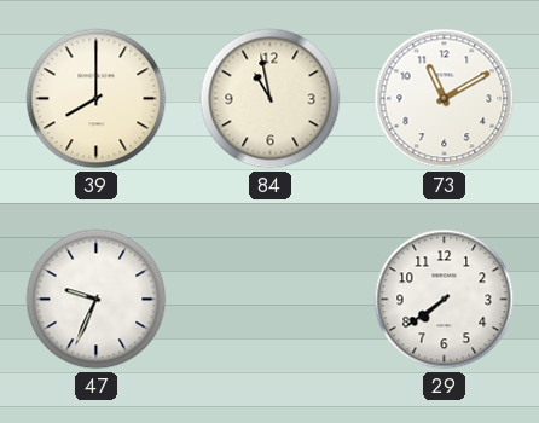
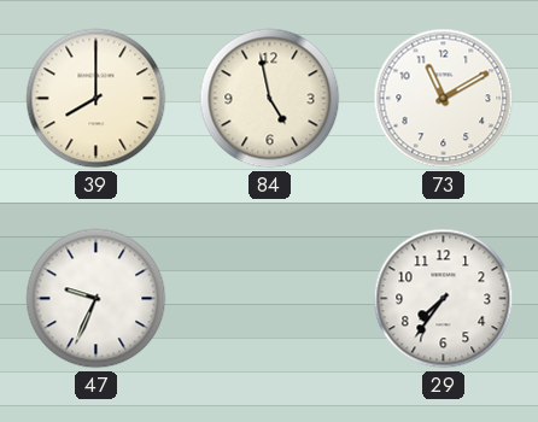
84: 10:58 -> 4:58
29: 7:39 -> 7:36
